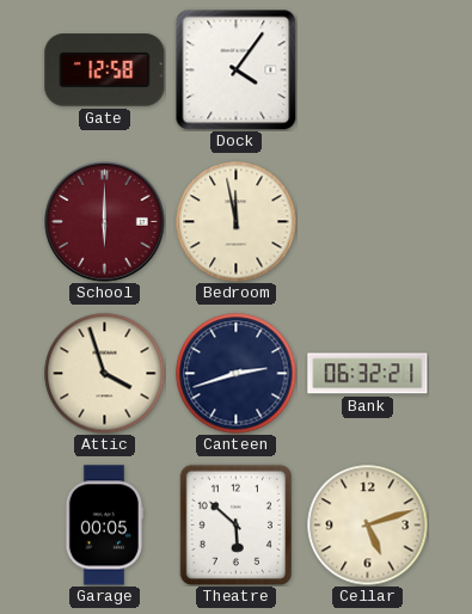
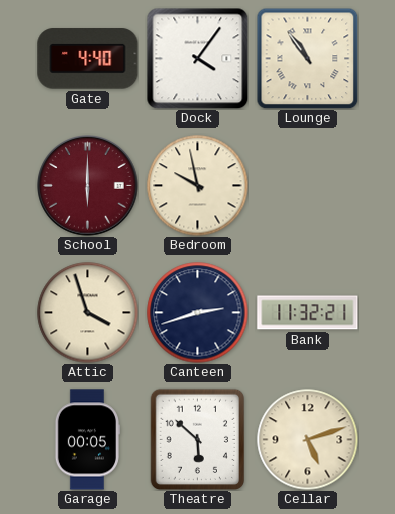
Gate: 12:58 -> 4:40
Lounge: none -> 10:54
Bedroom: 11:58 -> 9:58
Bank: 06:32 -> 11:32
